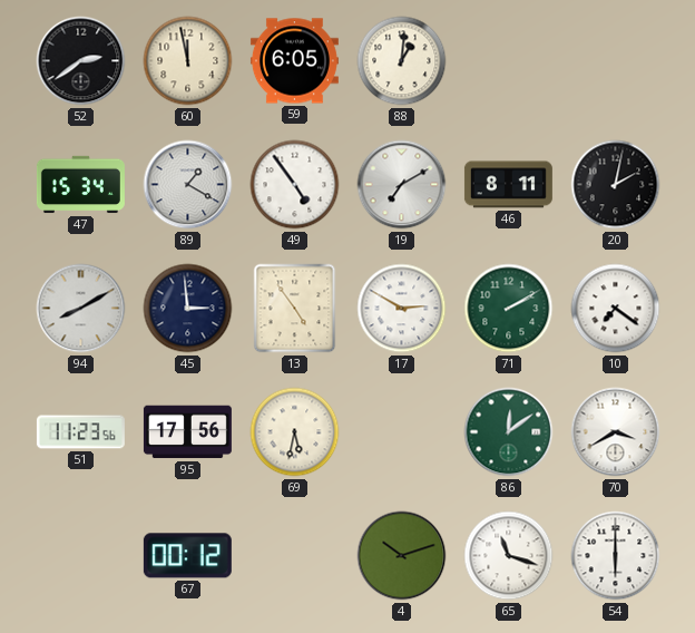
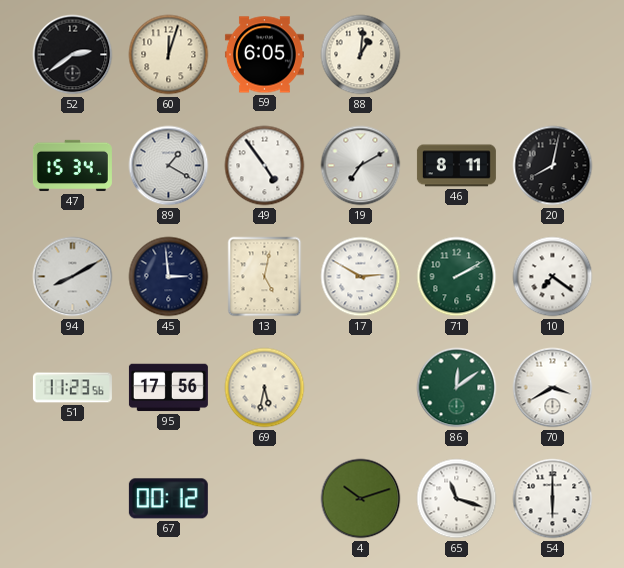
60: 11:58 -> 12:03
20: 2:02 -> 8:02
13: 4:54 -> 5:02
